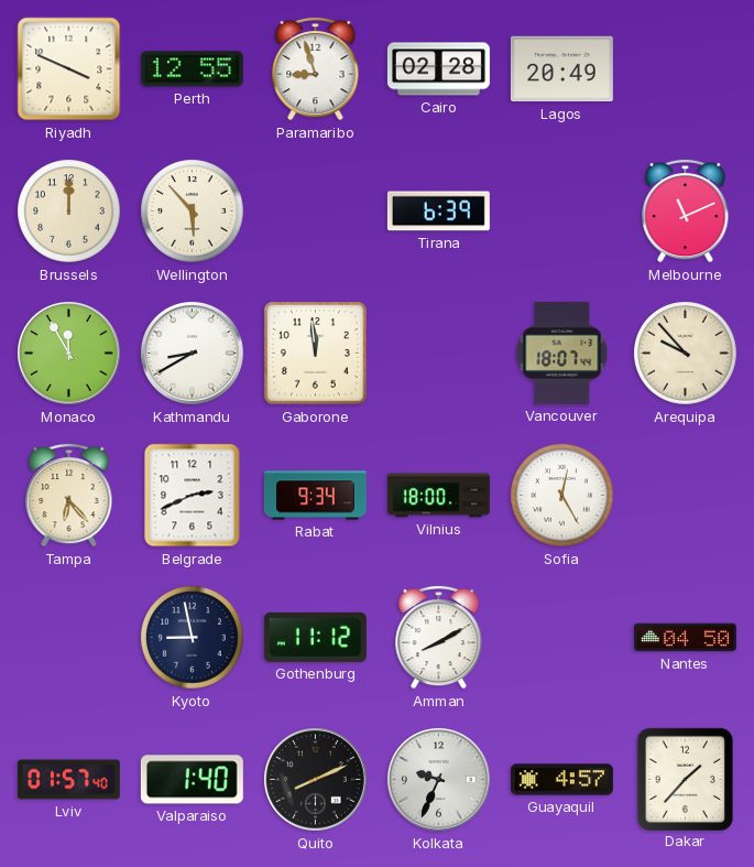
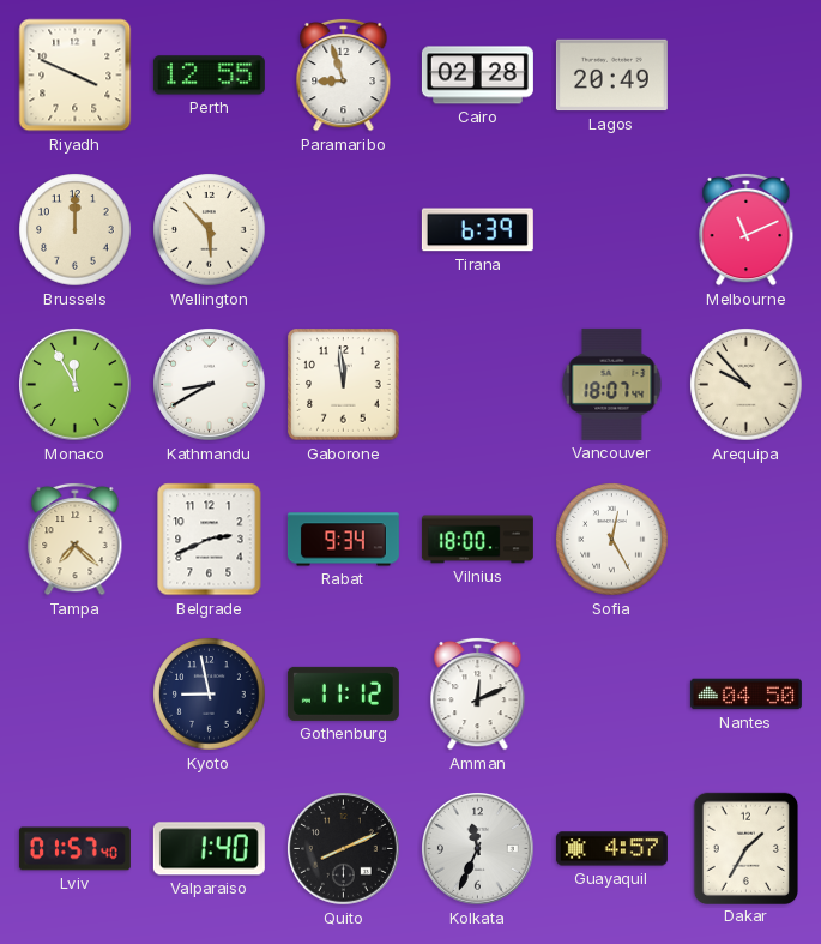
Tampa: 6:23 -> 7:22
Amman: 8:10 -> 12:11
Kolkata: 9:34 -> 11:34
Dakar: 1:37 -> 1:35
